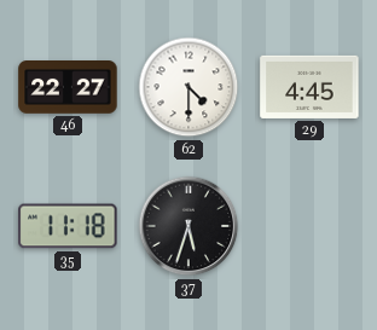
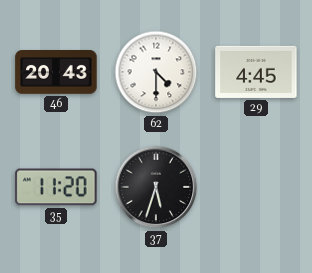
46: 22:27 -> 20:43
35: 11:18 -> 11:20
